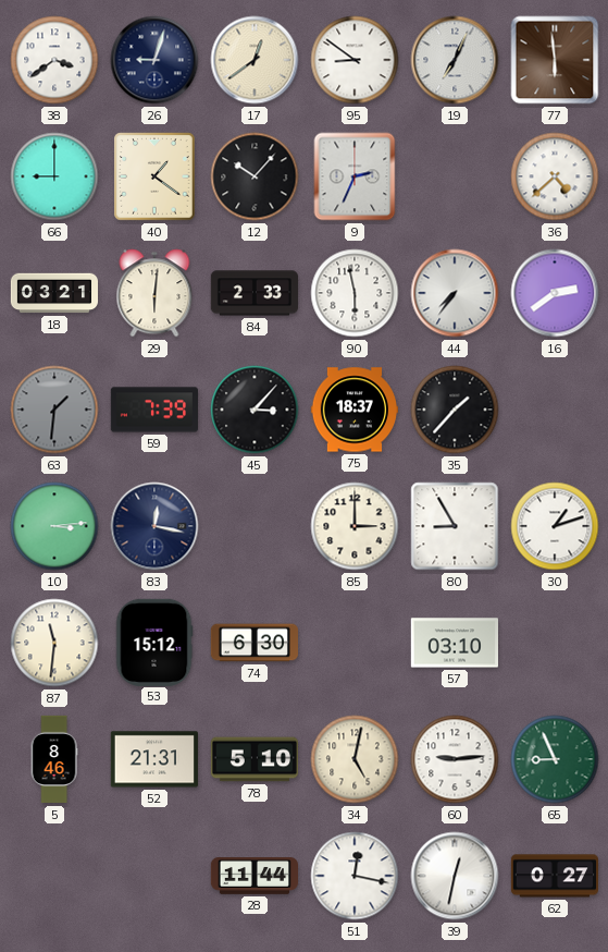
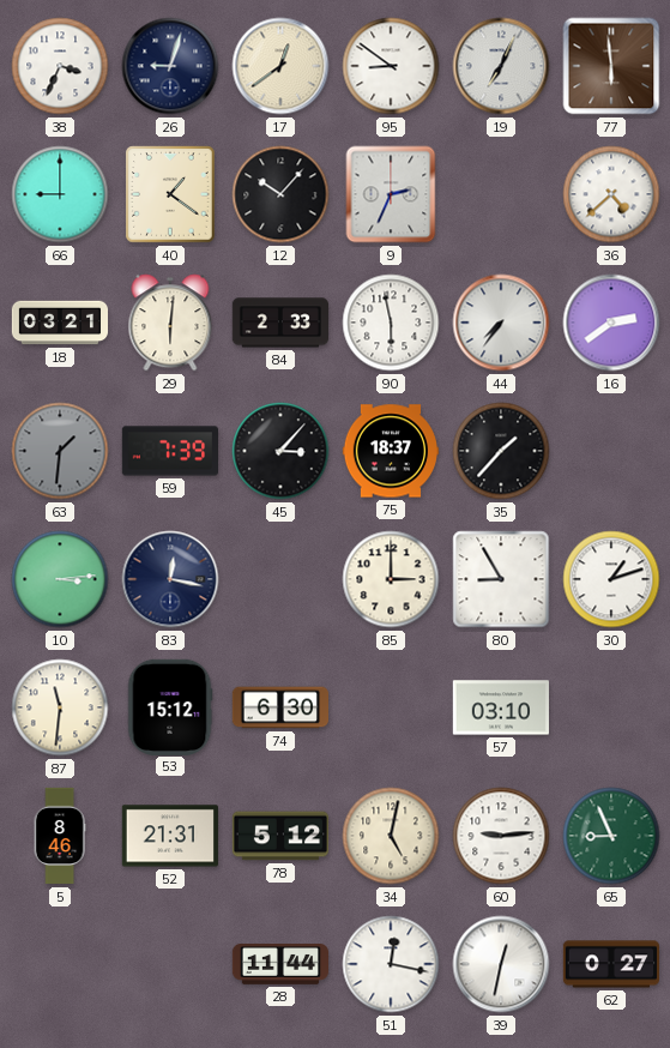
38: 3:39 -> 3:34
78: 5:10 -> 5:12
